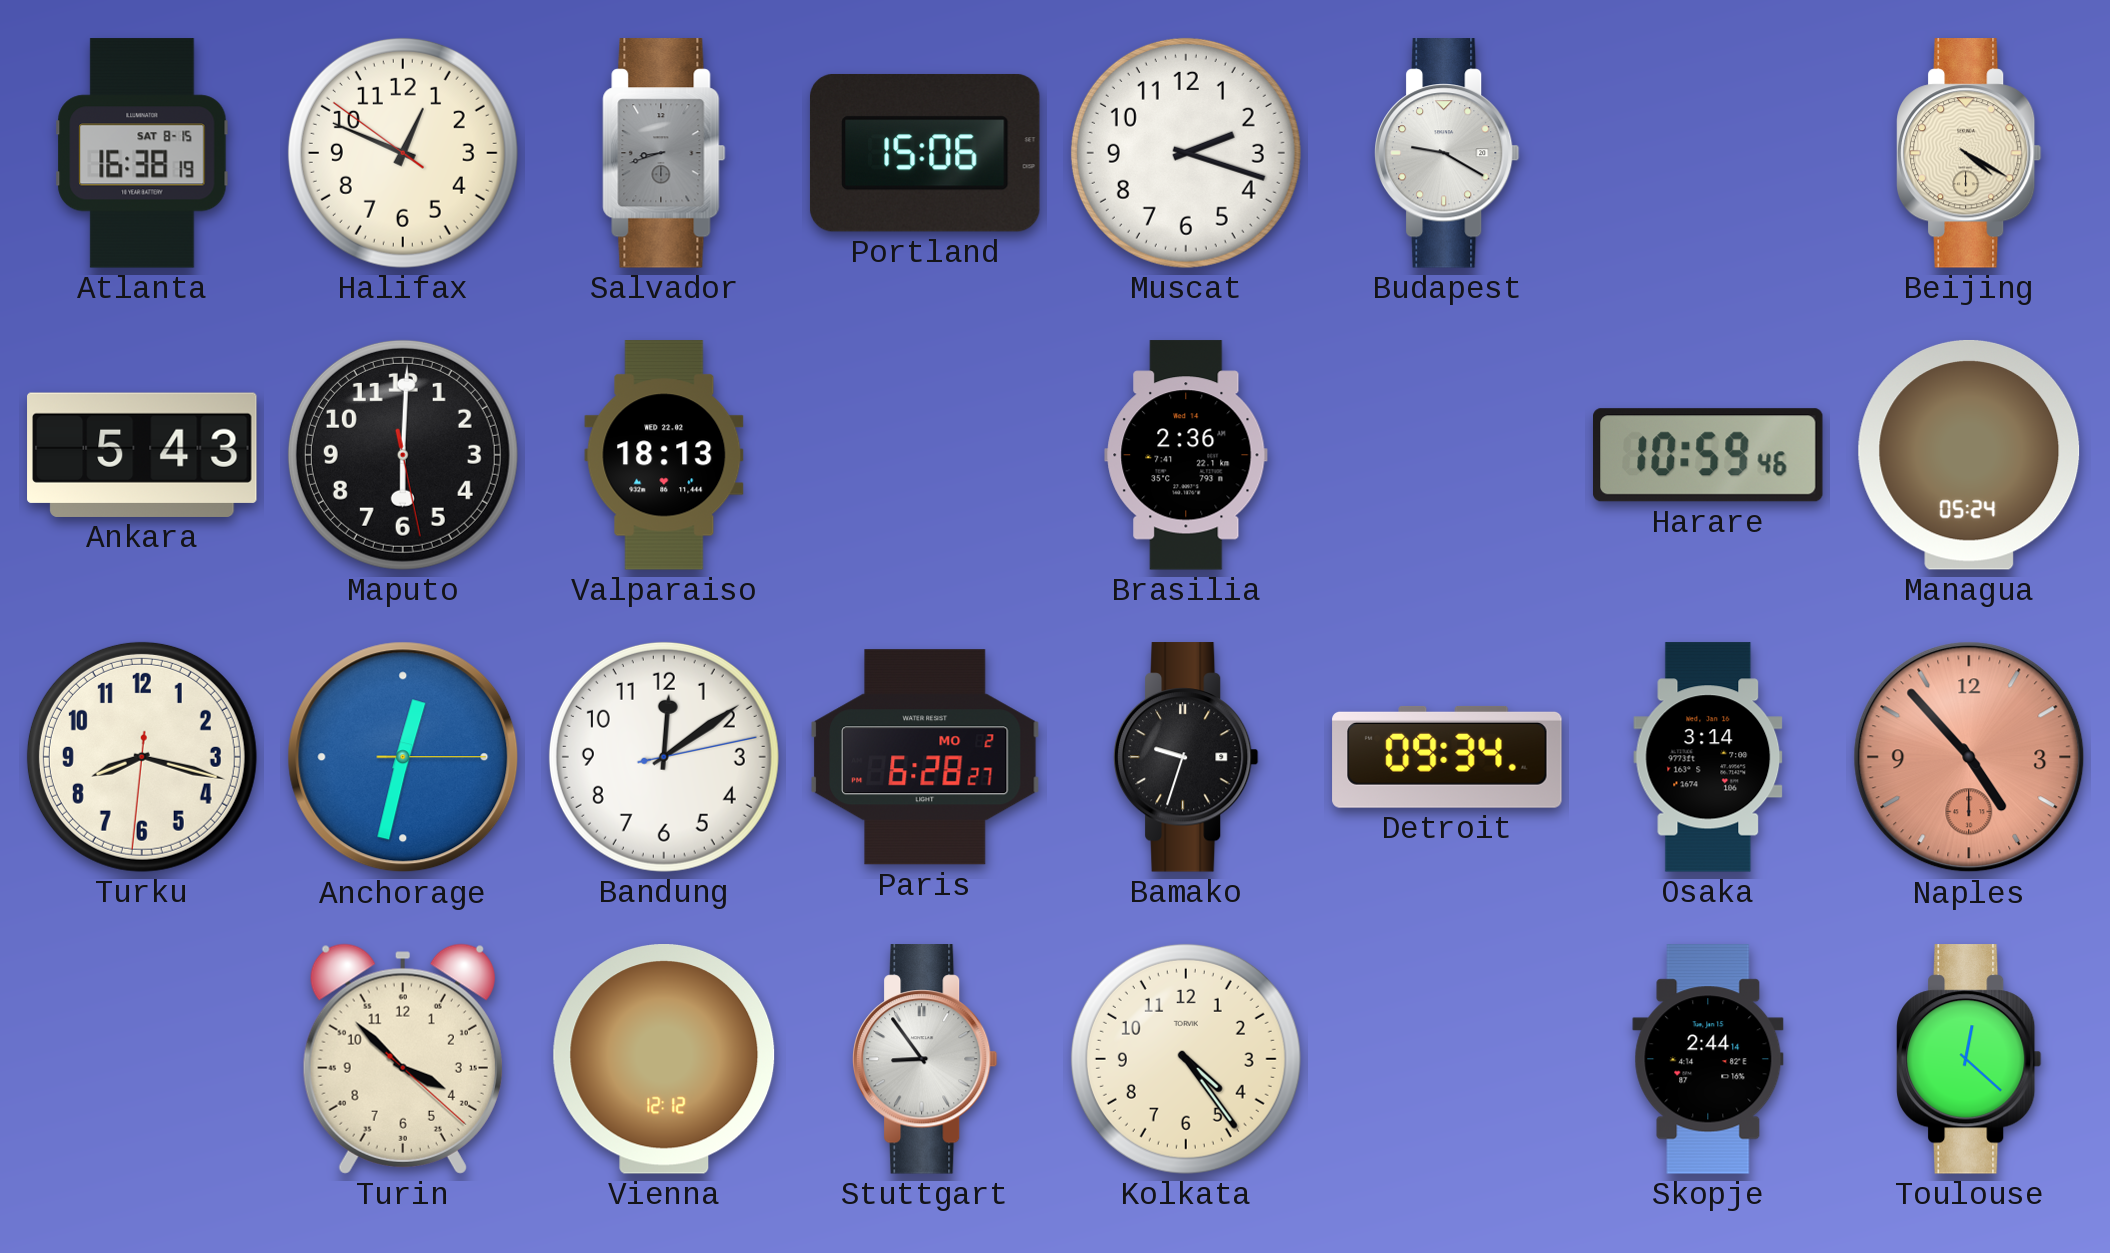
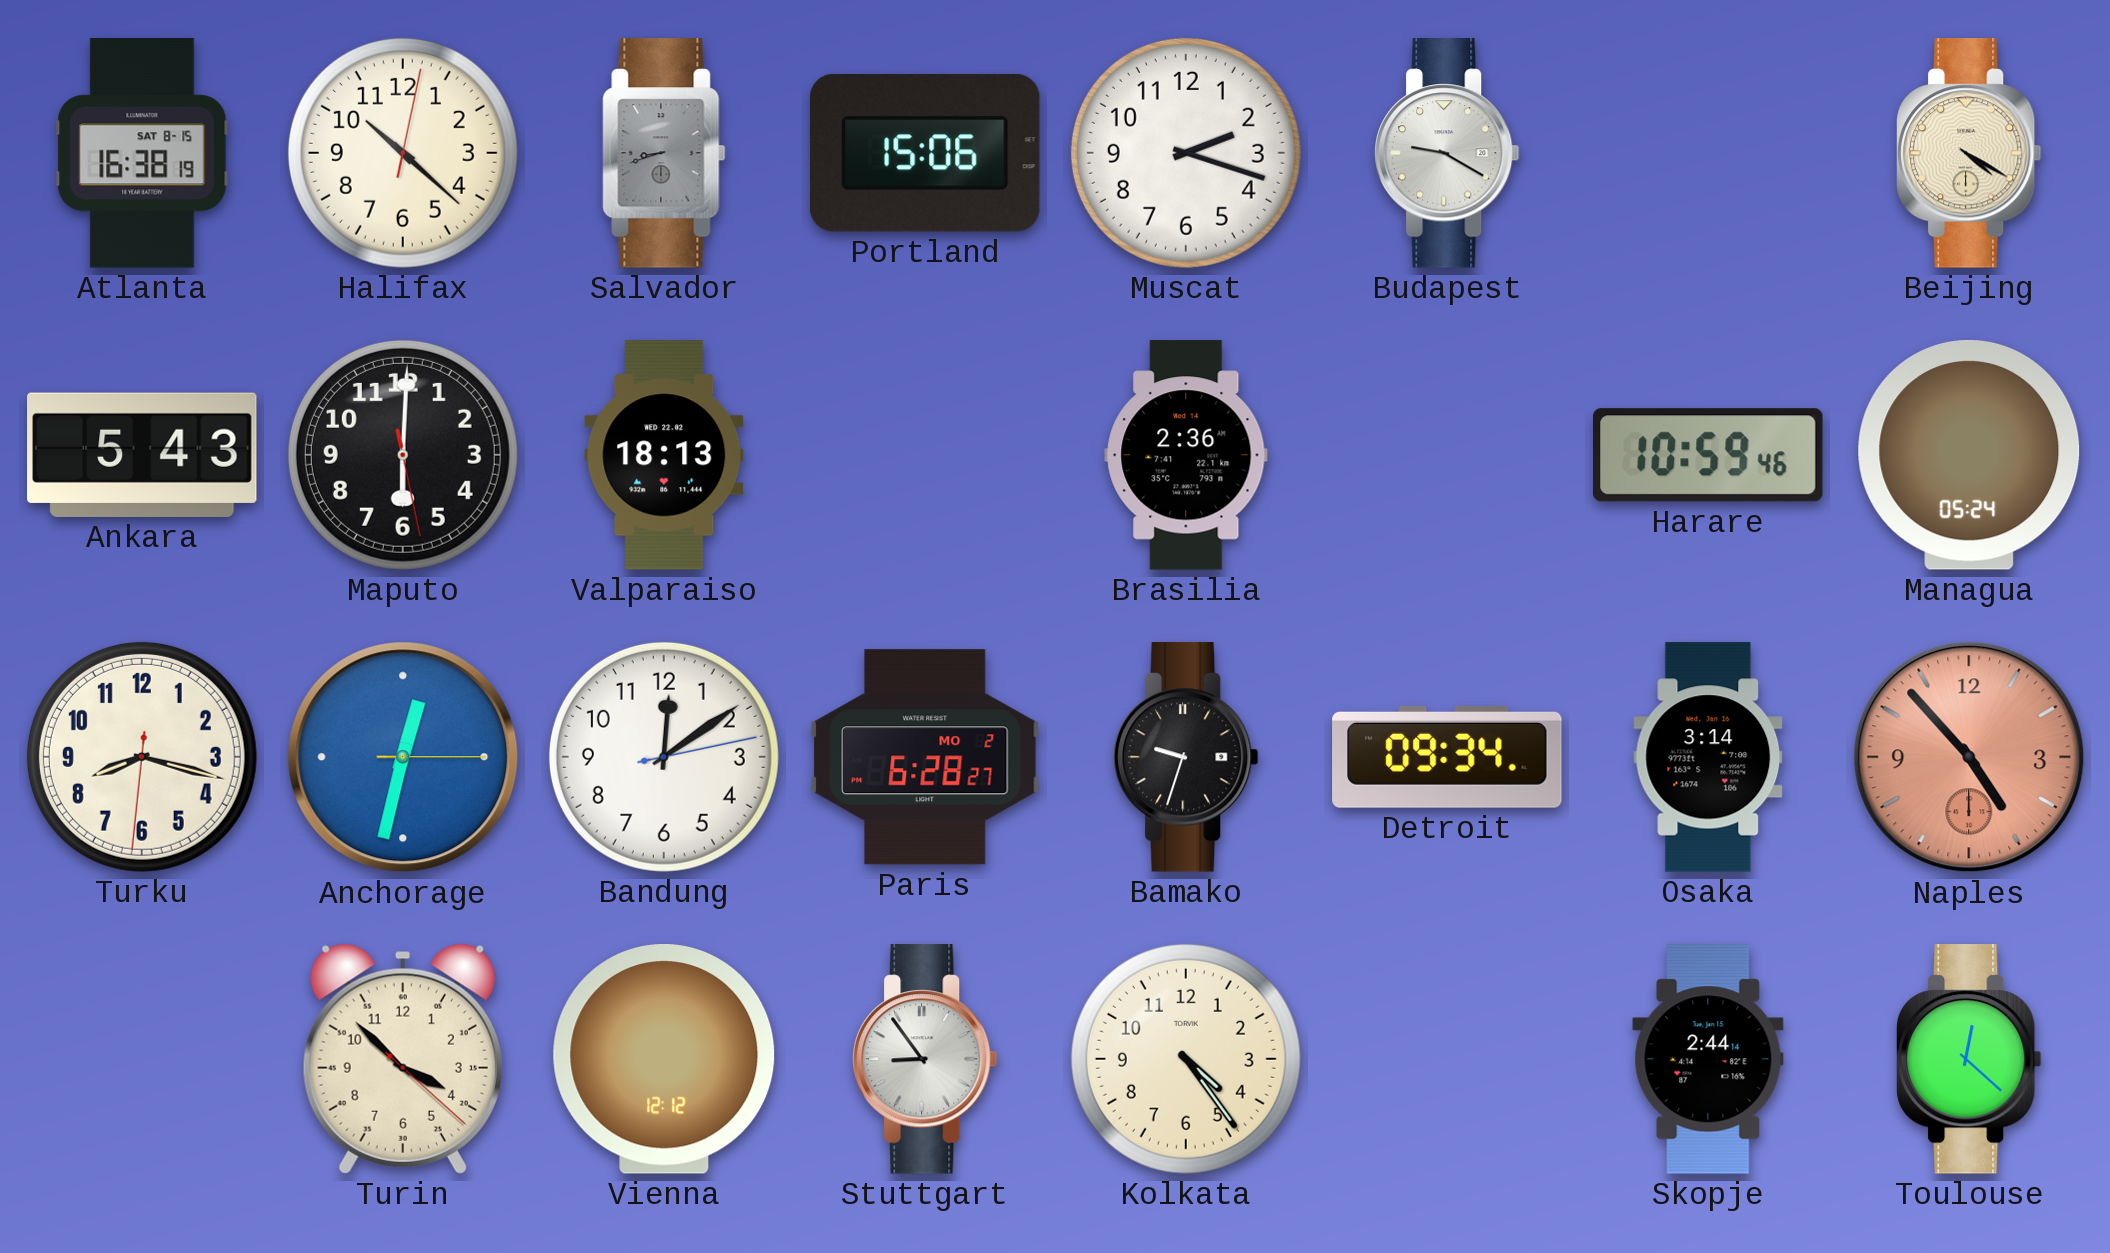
Halifax: 12:48 -> 10:22
